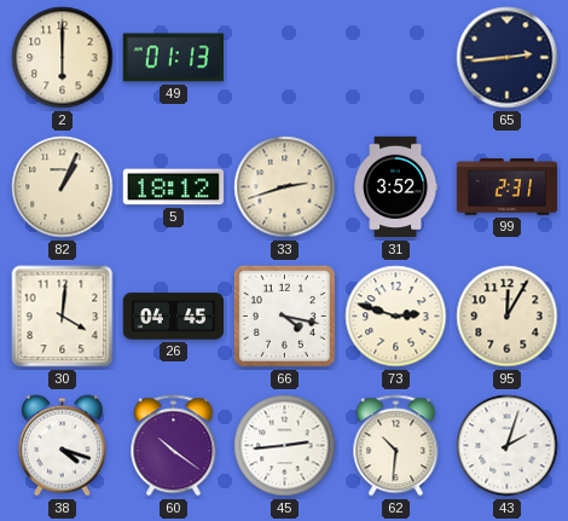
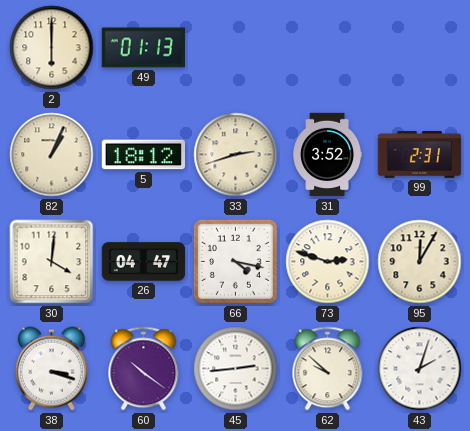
65: 2:44 -> none
26: 04:45 -> 04:47
38: 4:18 -> 3:18
62: 10:31 -> 9:52
